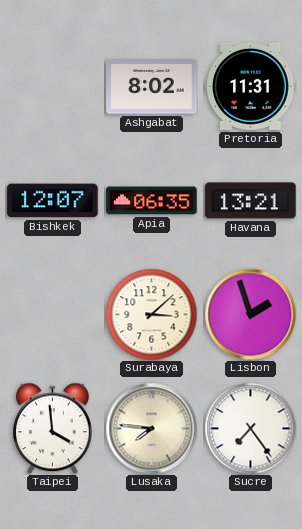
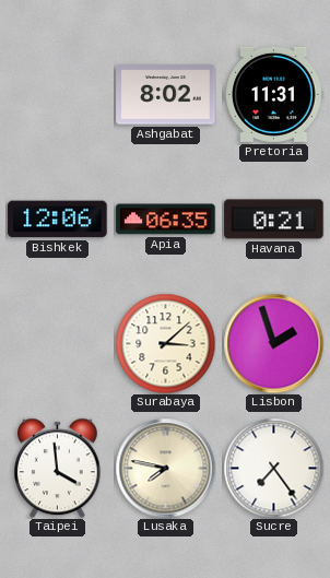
Bishkek: 12:07 -> 12:06
Havana: 13:21 -> 0:21
Lusaka: 7:46 -> 7:47
